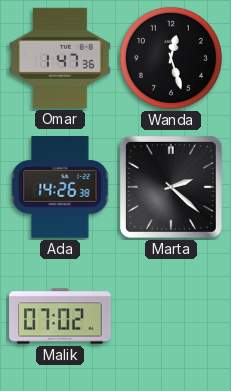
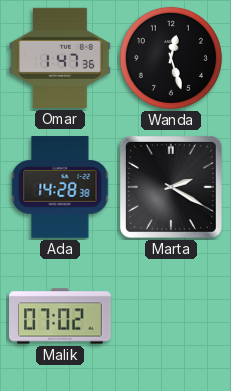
Ada: 14:26 -> 14:28
Marta: 2:22 -> 2:20
